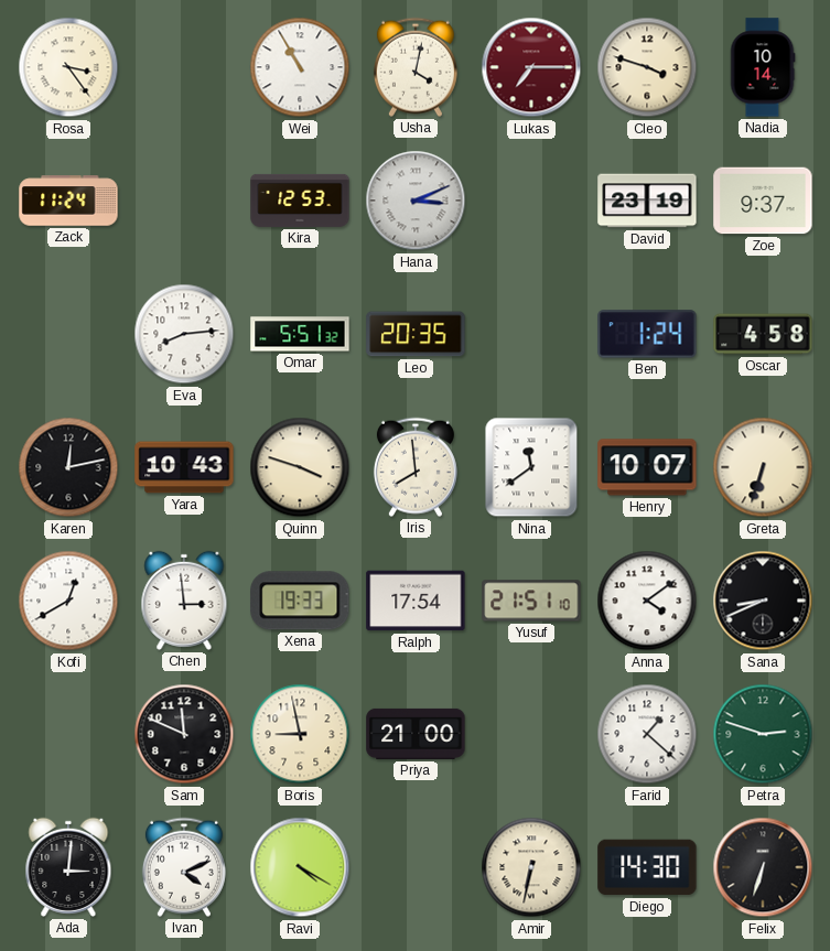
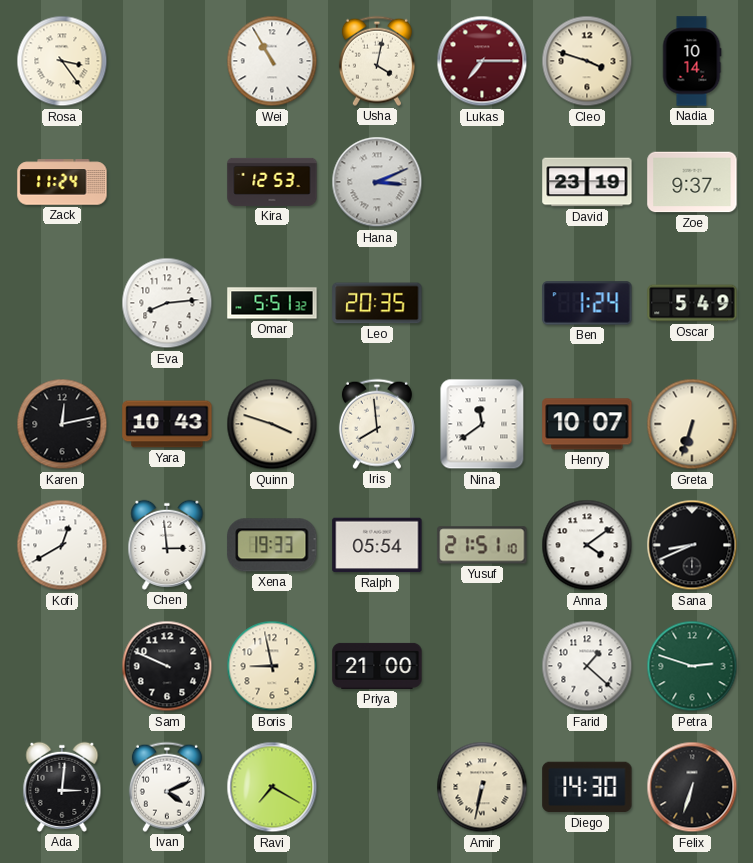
Oscar: 4:58 -> 5:49
Ralph: 17:54 -> 05:54
Sam: 11:49 -> 9:49
Ravi: 4:20 -> 7:20
